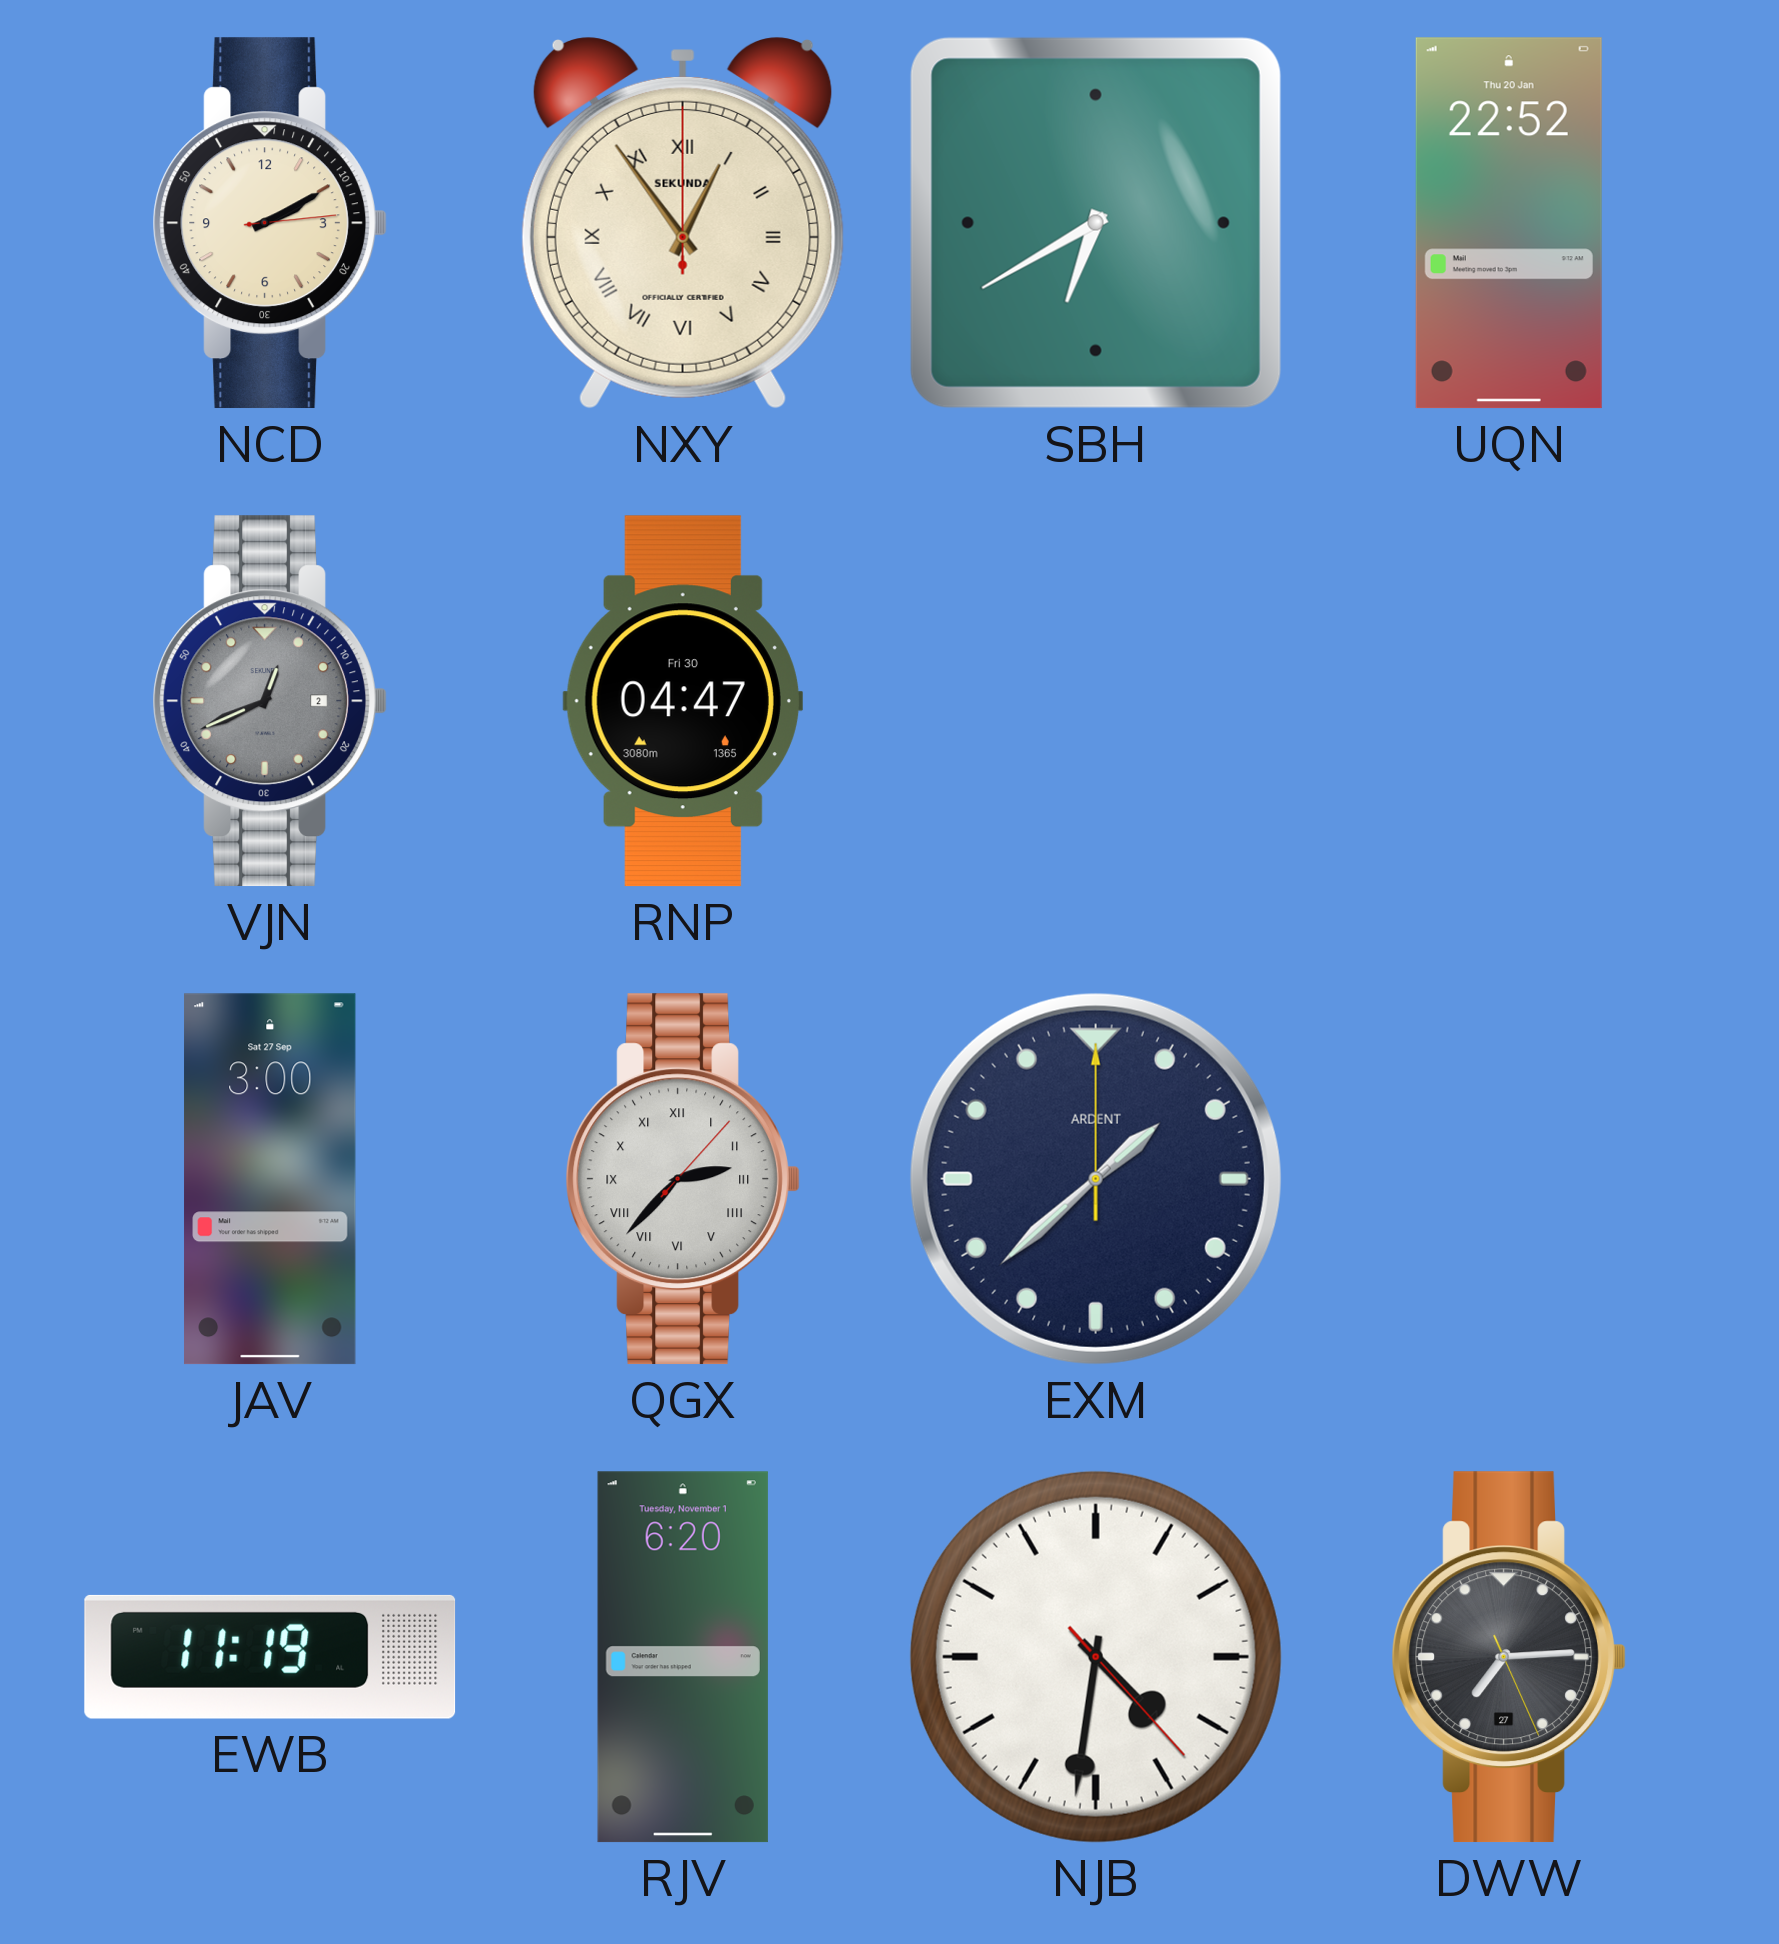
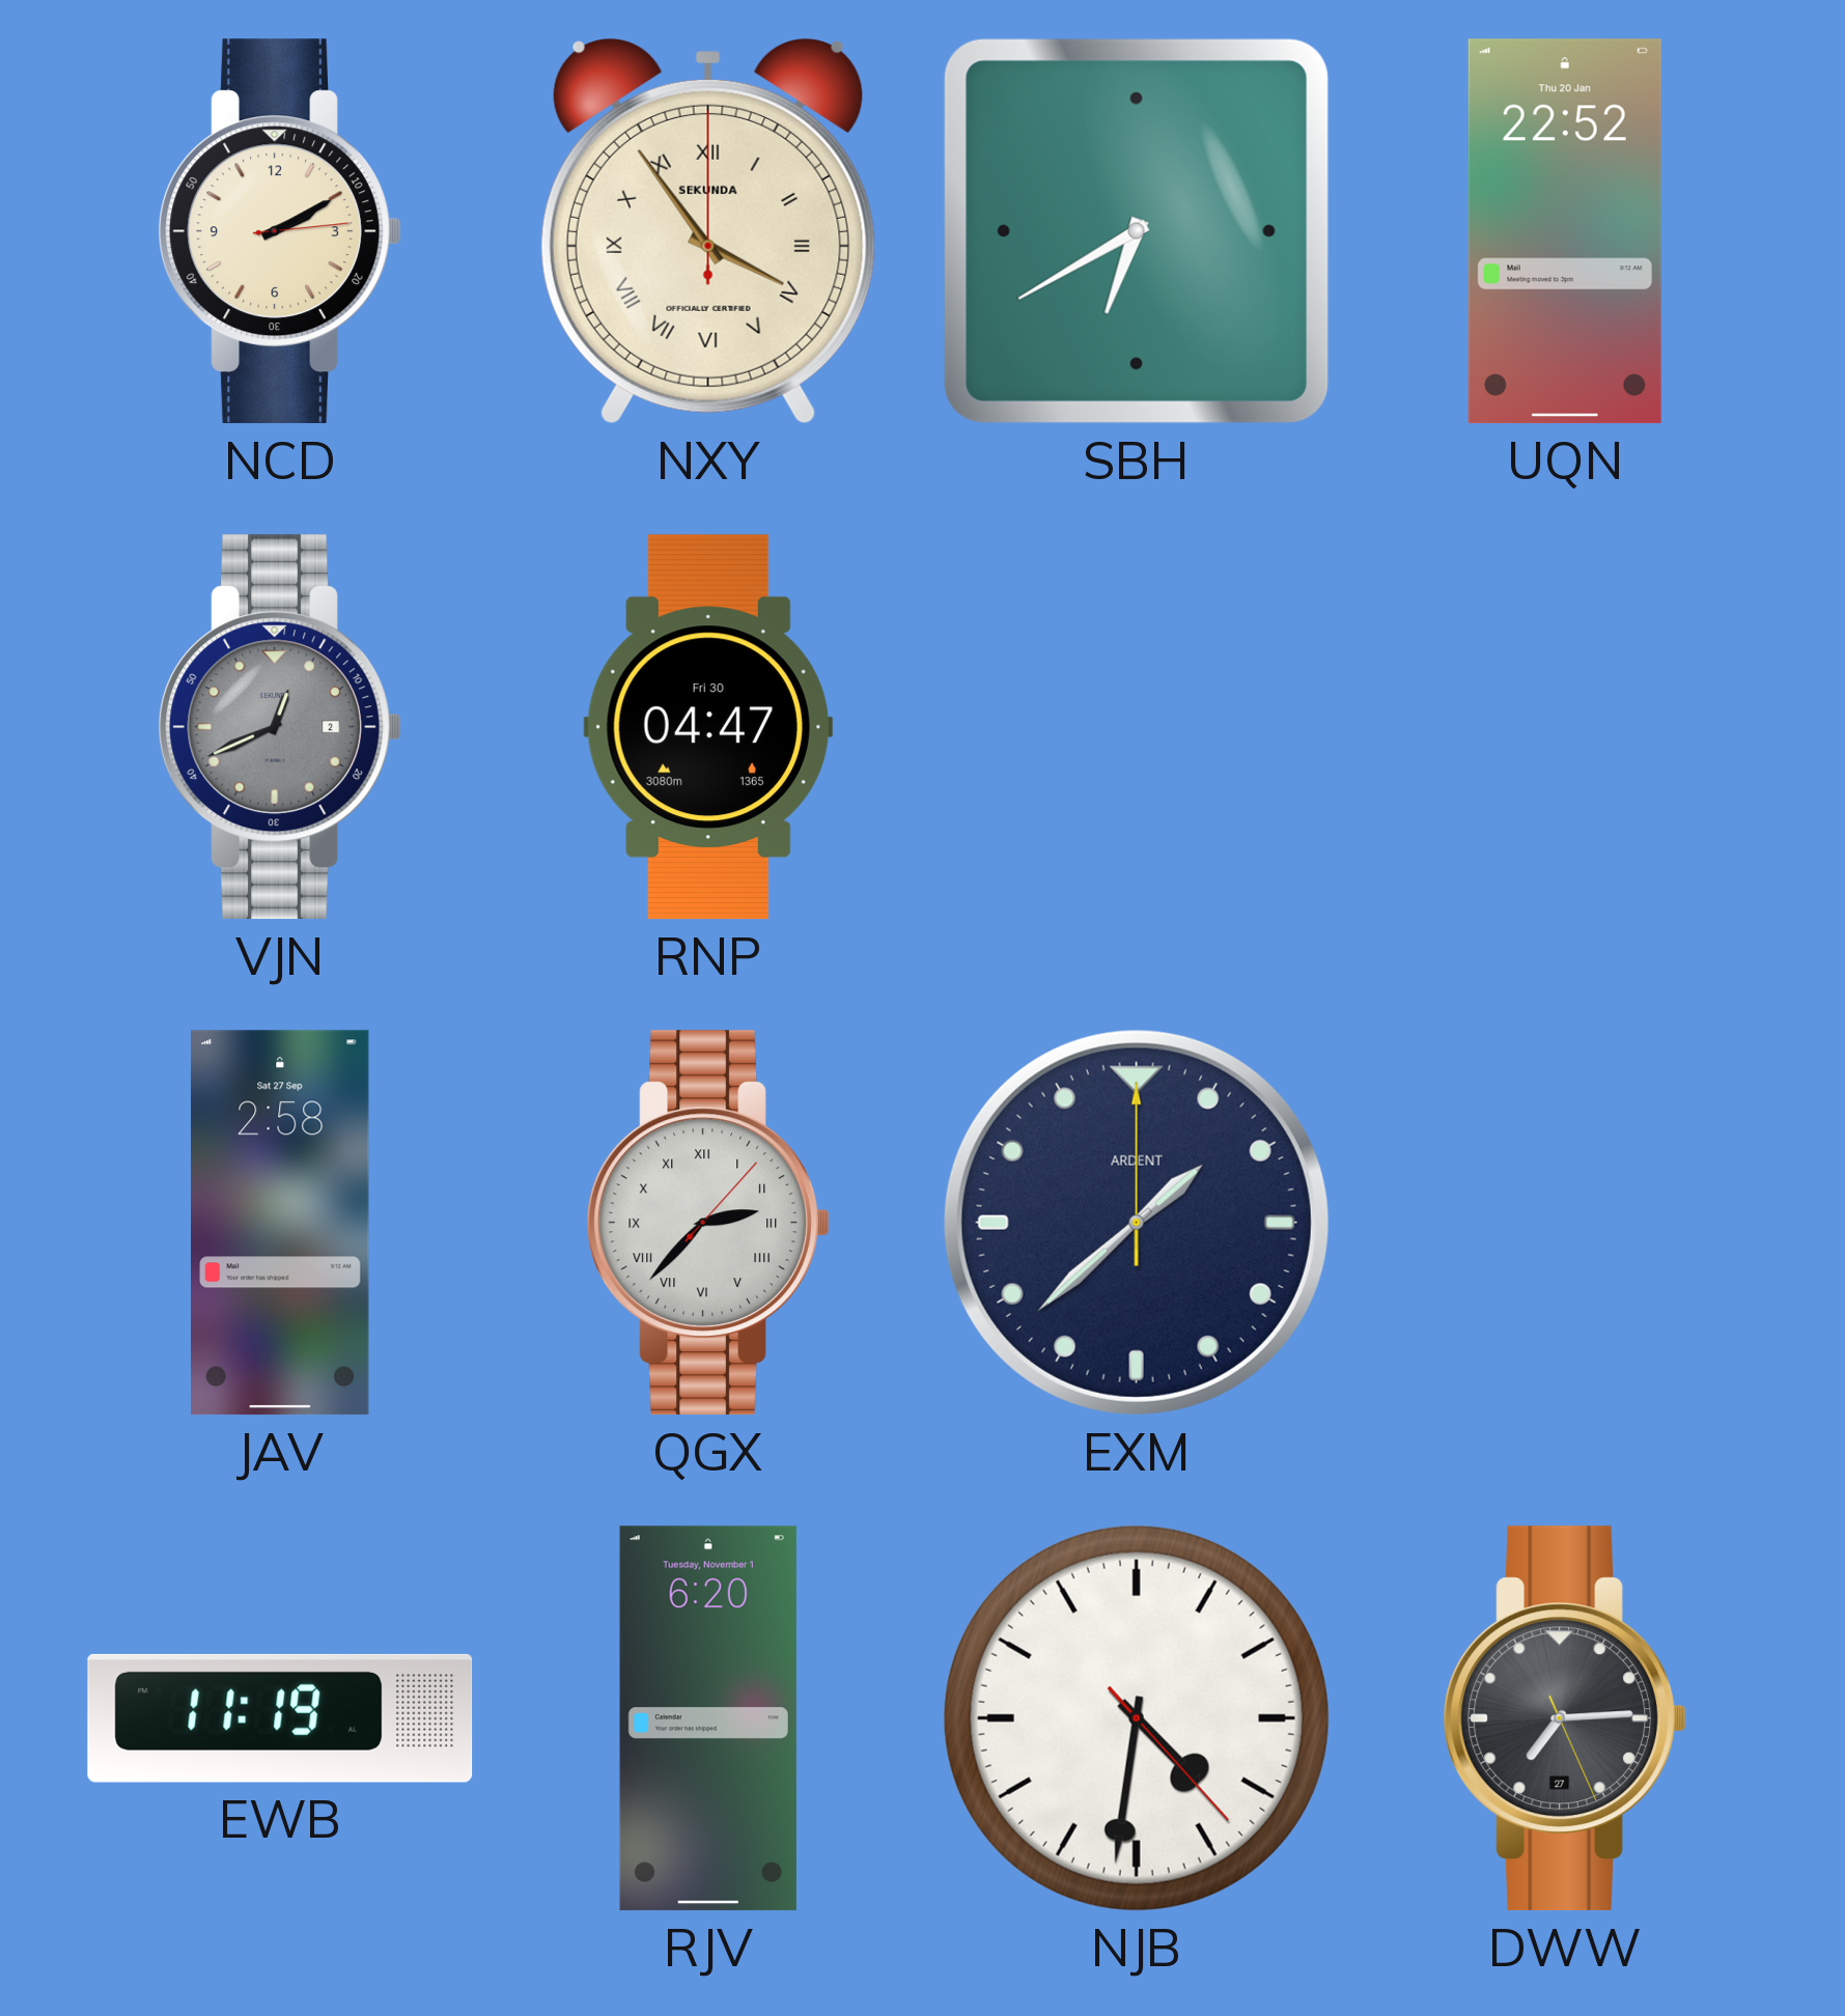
NXY: 12:54 -> 3:54
JAV: 3:00 -> 2:58
